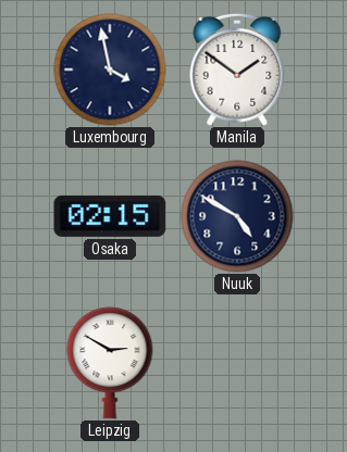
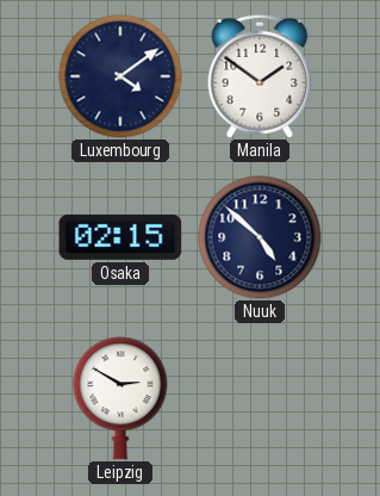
Luxembourg: 3:58 -> 4:09
Nuuk: 4:50 -> 4:52
